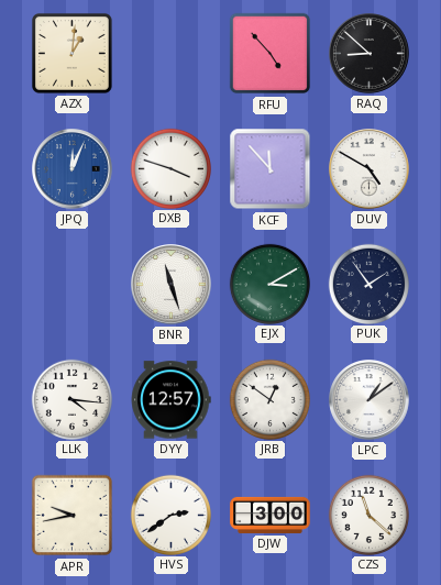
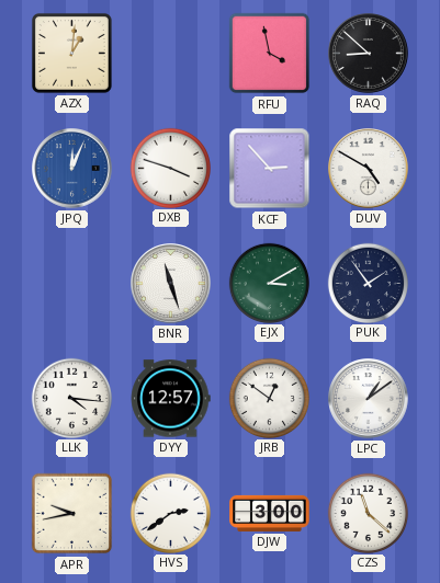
RFU: 4:53 -> 3:58
KCF: 11:53 -> 2:53
